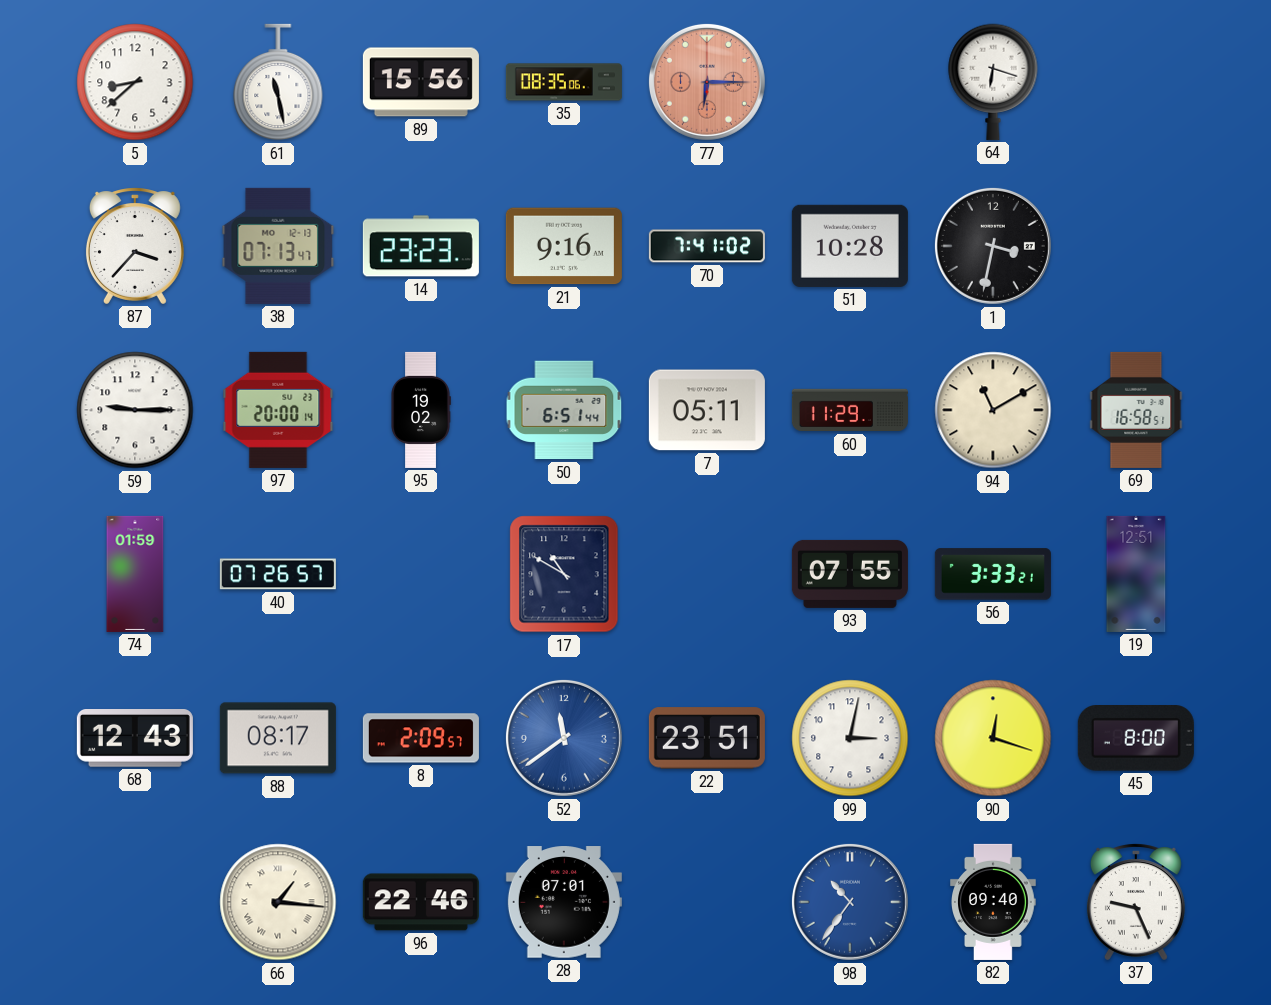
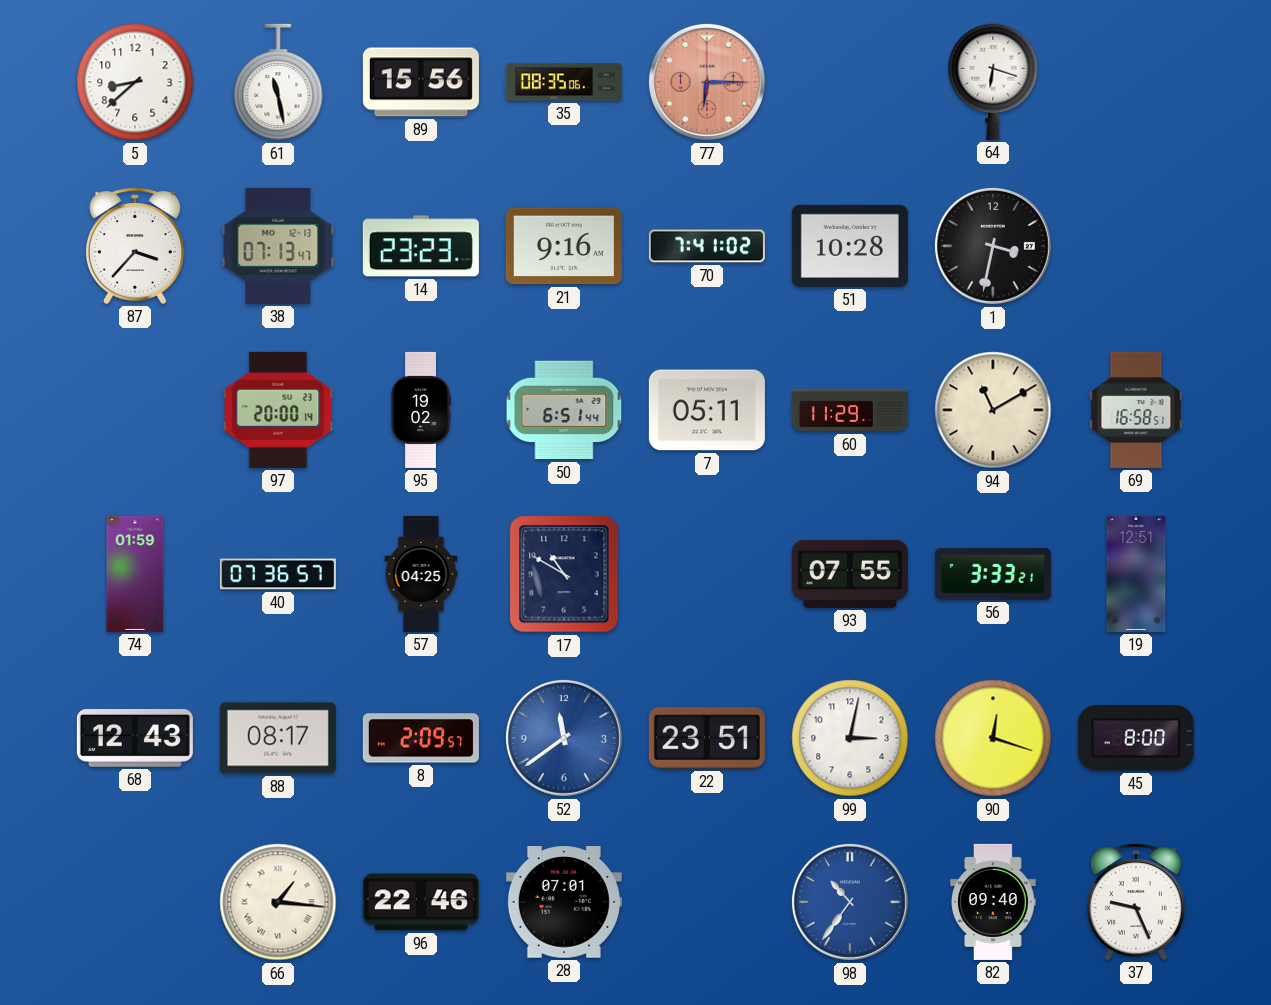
59: 9:15 -> none
40: 07:26 -> 07:36
57: none -> 04:25
